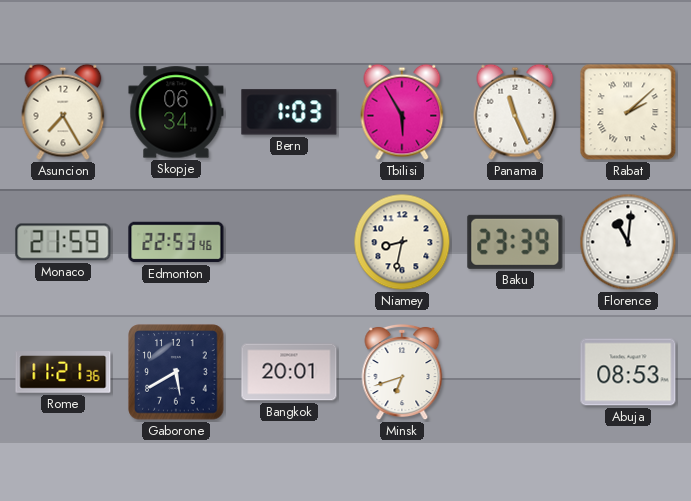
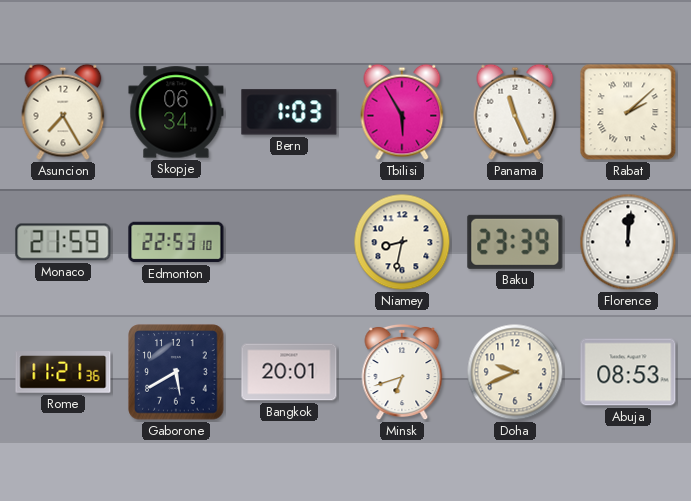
Edmonton: 22:53:46 -> 22:53:10
Florence: 11:01 -> 12:01
Doha: none -> 9:41
